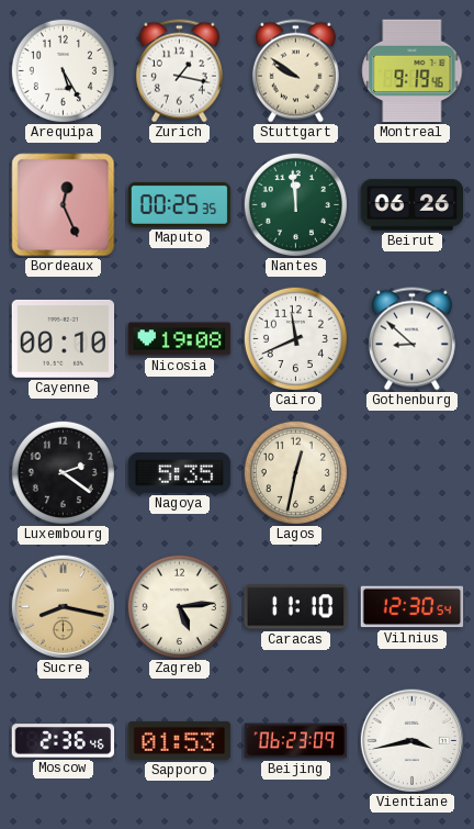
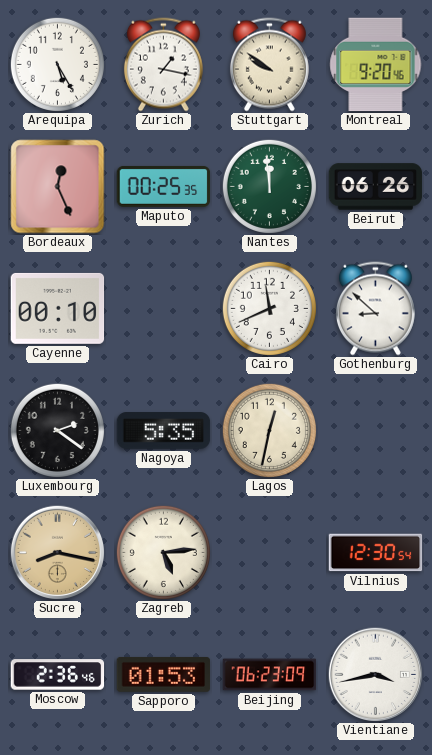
Montreal: 9:19 -> 9:20
Nicosia: 19:08 -> none
Caracas: 11:10 -> none
